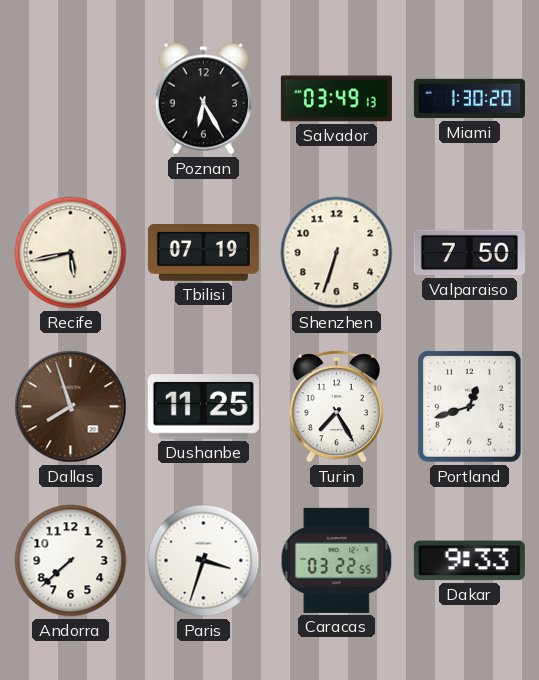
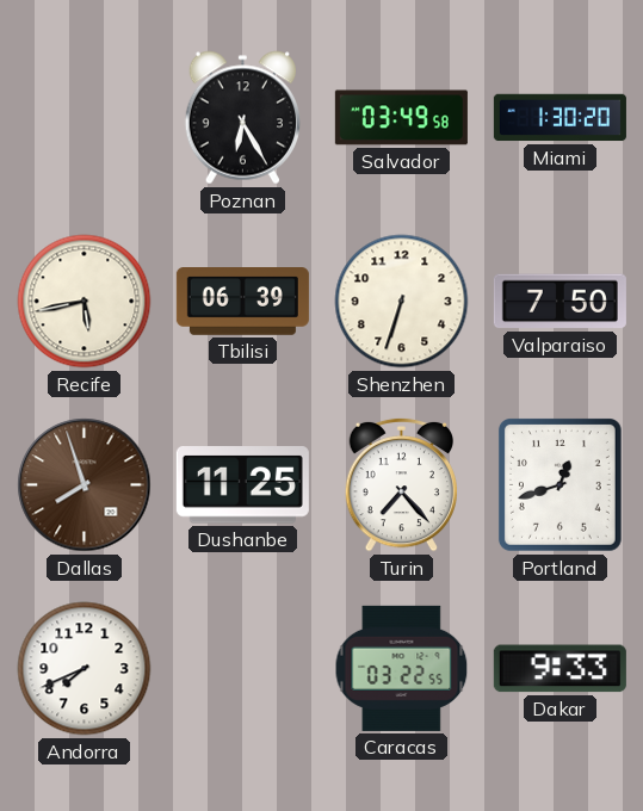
Salvador: 03:49:13 -> 03:49:58
Tbilisi: 07:19 -> 06:39
Turin: 7:25 -> 7:23
Andorra: 7:38 -> 7:41
Paris: 3:33 -> none
